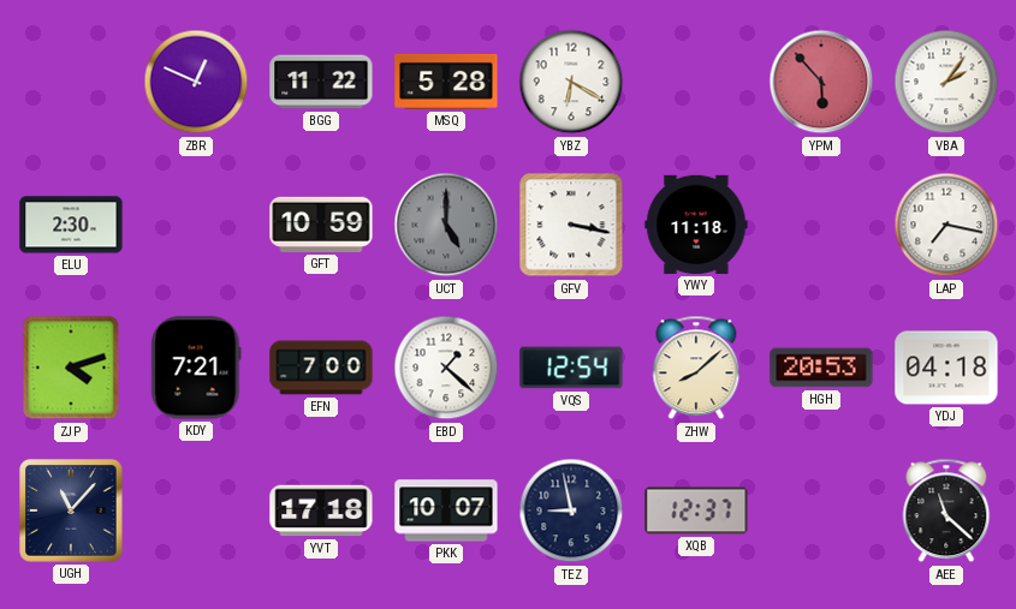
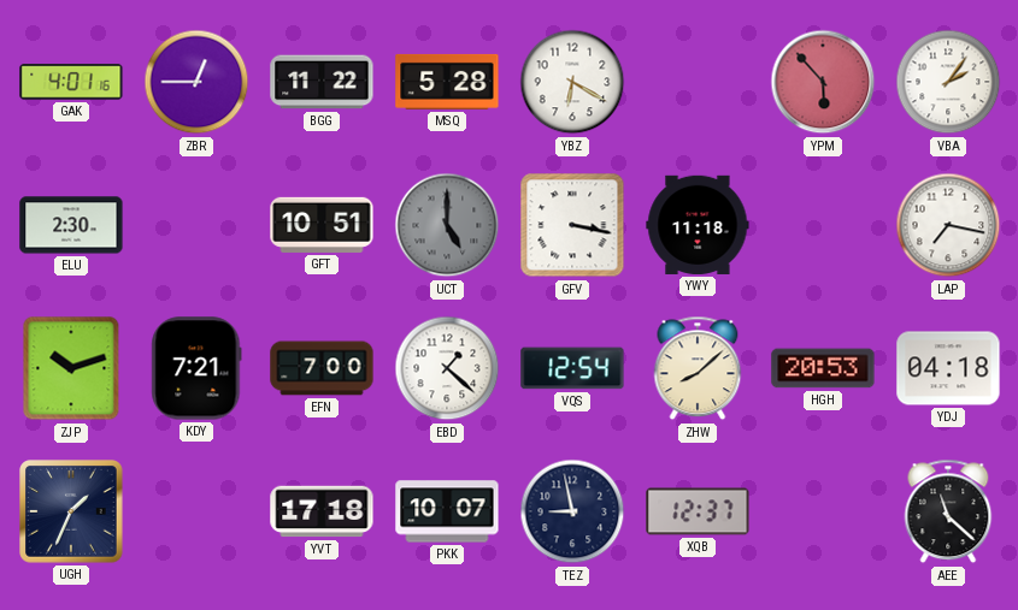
GAK: none -> 4:01
ZBR: 12:49 -> 12:45
GFT: 10:59 -> 10:51
ZJP: 4:12 -> 10:12
UGH: 11:07 -> 1:34
